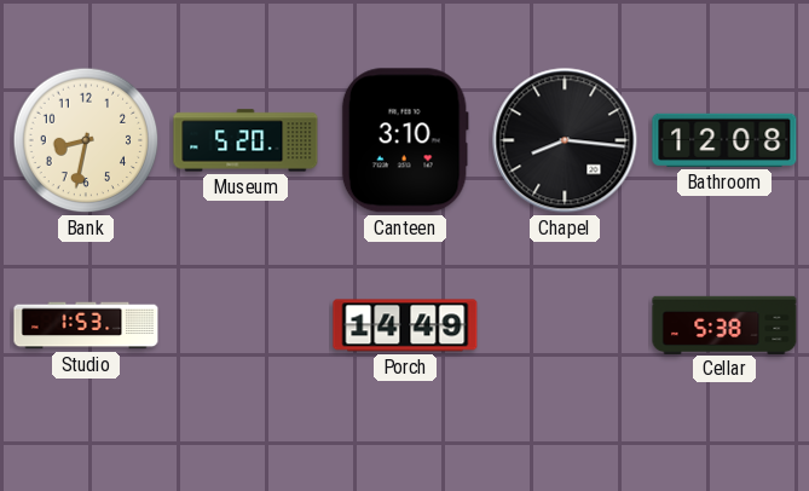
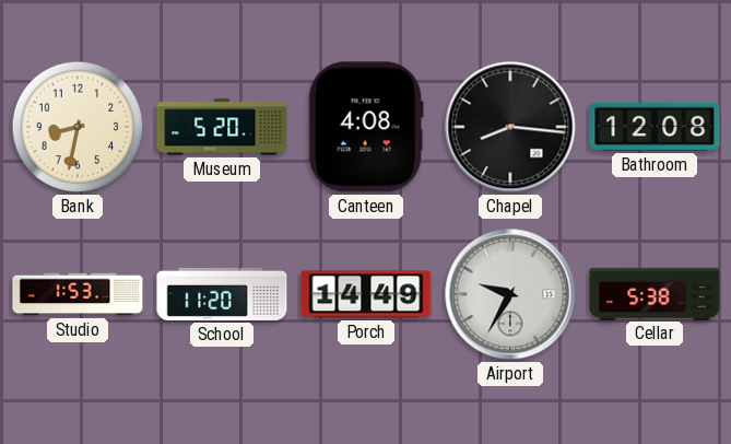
Canteen: 3:10 -> 4:08
School: none -> 11:20
Airport: none -> 9:35
